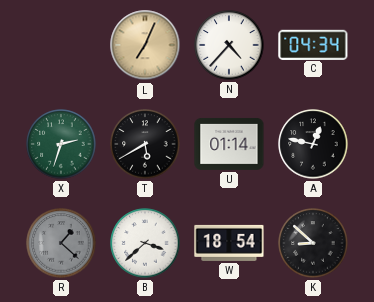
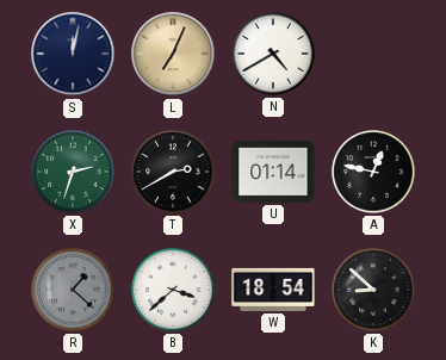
S: none -> 12:02
N: 4:37 -> 4:40
C: 04:34 -> none
T: 5:40 -> 2:40
